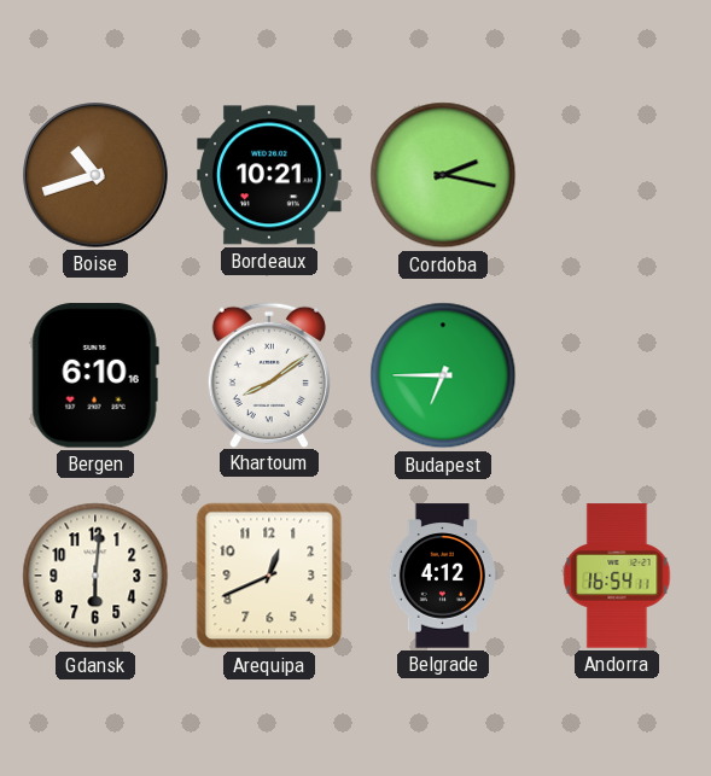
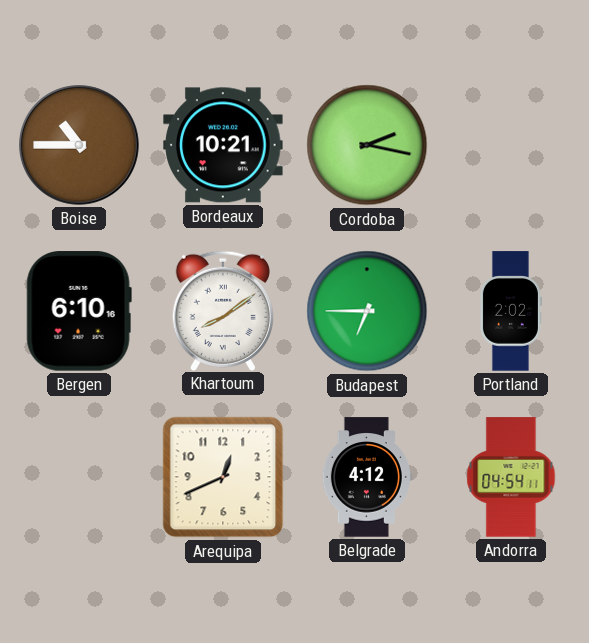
Boise: 10:42 -> 10:45
Portland: none -> 2:02
Gdansk: 6:01 -> none
Andorra: 16:54 -> 04:54
